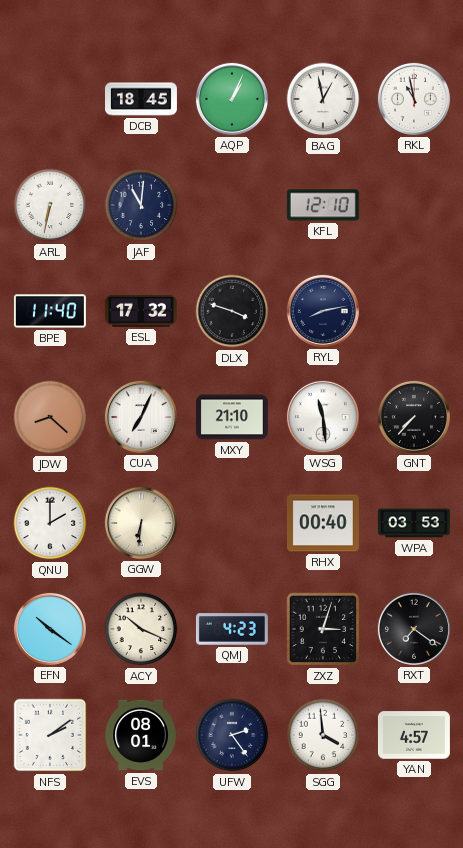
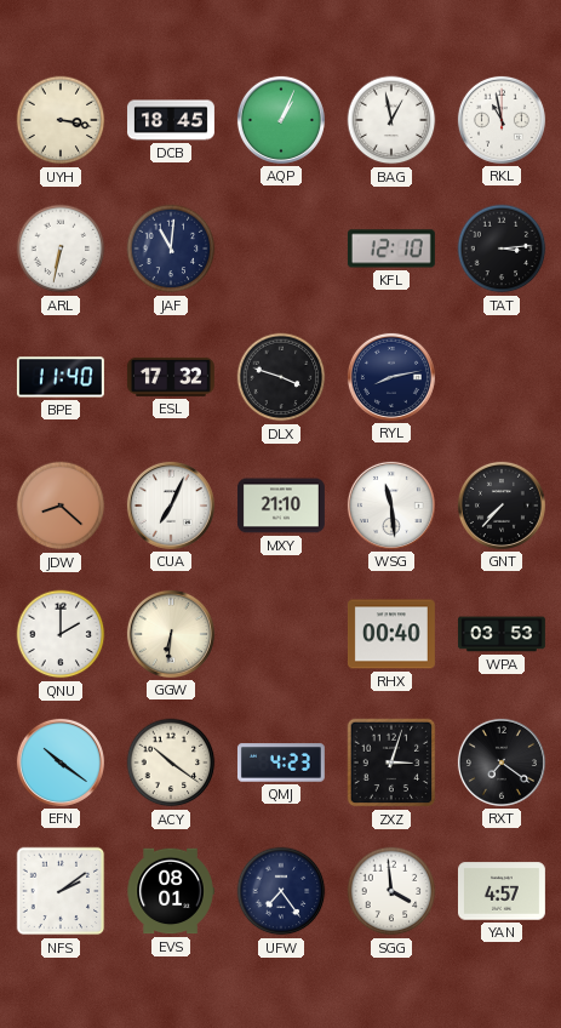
UYH: none -> 3:17
TAT: none -> 3:14
ACY: 10:19 -> 10:21
UFW: 2:24 -> 7:24
